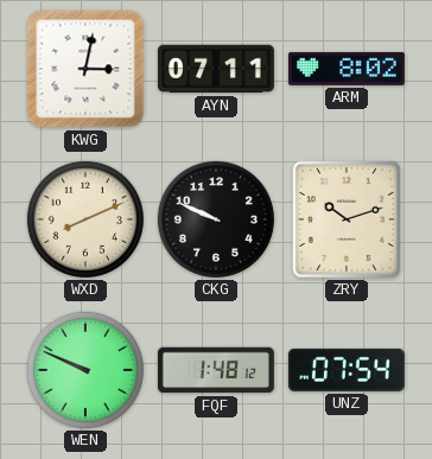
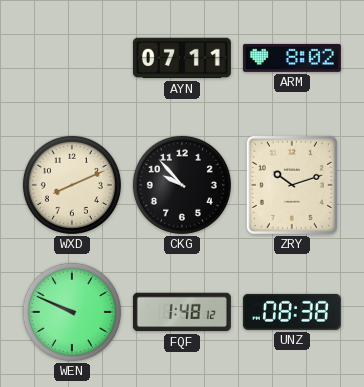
KWG: 3:02 -> none
CKG: 9:49 -> 9:53
UNZ: 07:54 -> 08:38
